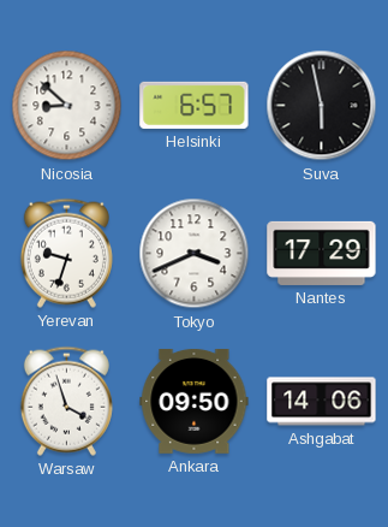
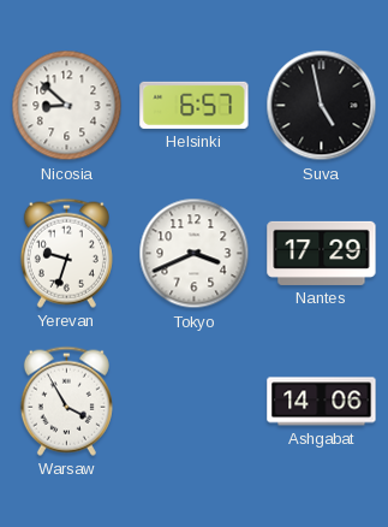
Suva: 5:58 -> 4:58
Warsaw: 3:57 -> 3:55
Ankara: 09:50 -> none
